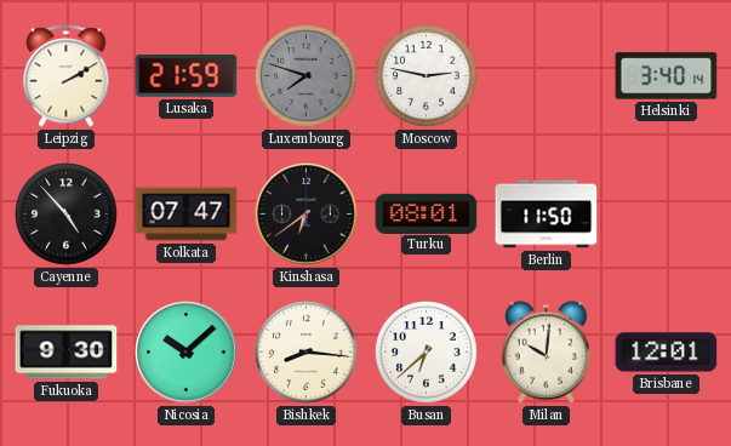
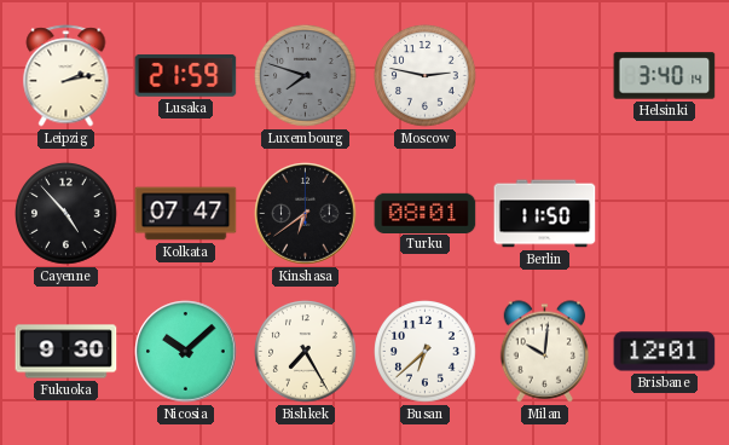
Leipzig: 2:10 -> 2:13
Bishkek: 8:16 -> 7:25
